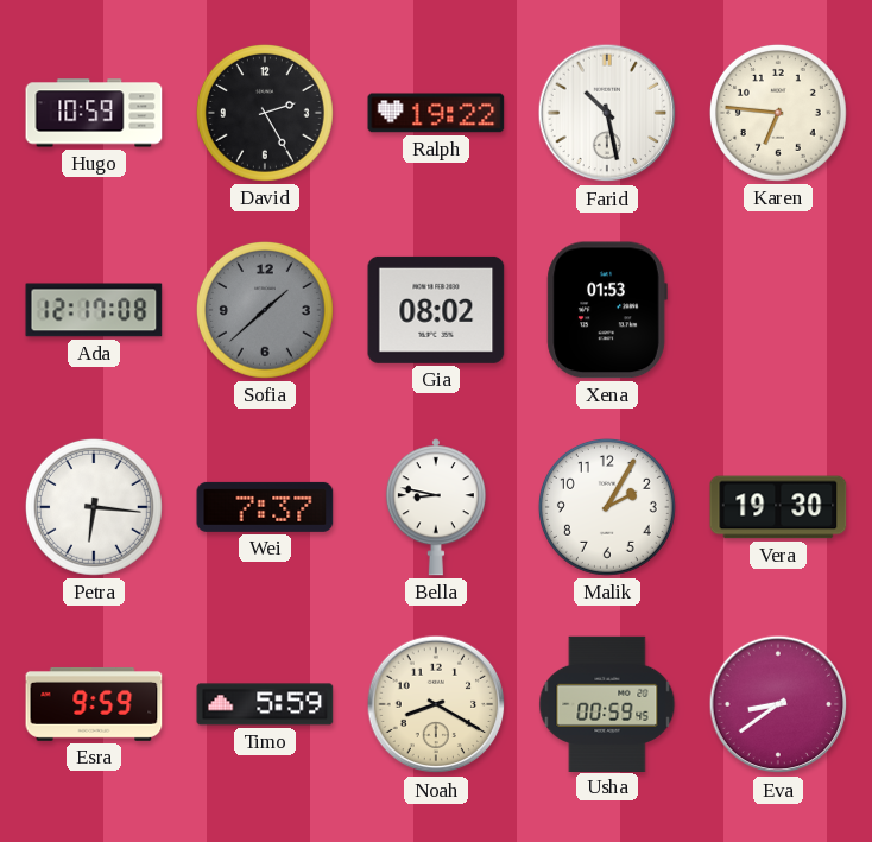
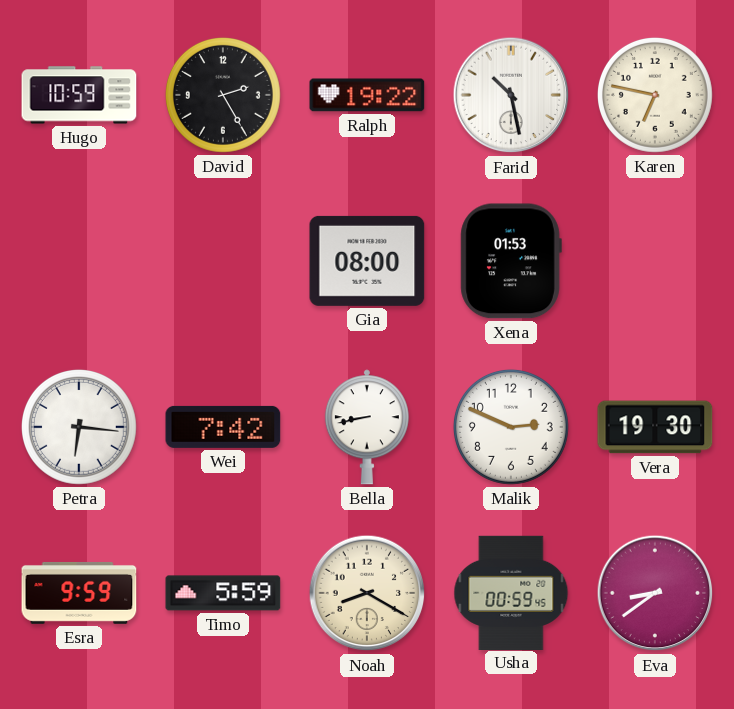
Karen: 6:46 -> 6:47
Ada: 12:17 -> none
Sofia: 1:38 -> none
Gia: 08:02 -> 08:00
Wei: 7:37 -> 7:42
Bella: 8:47 -> 8:43
Malik: 2:05 -> 2:49
